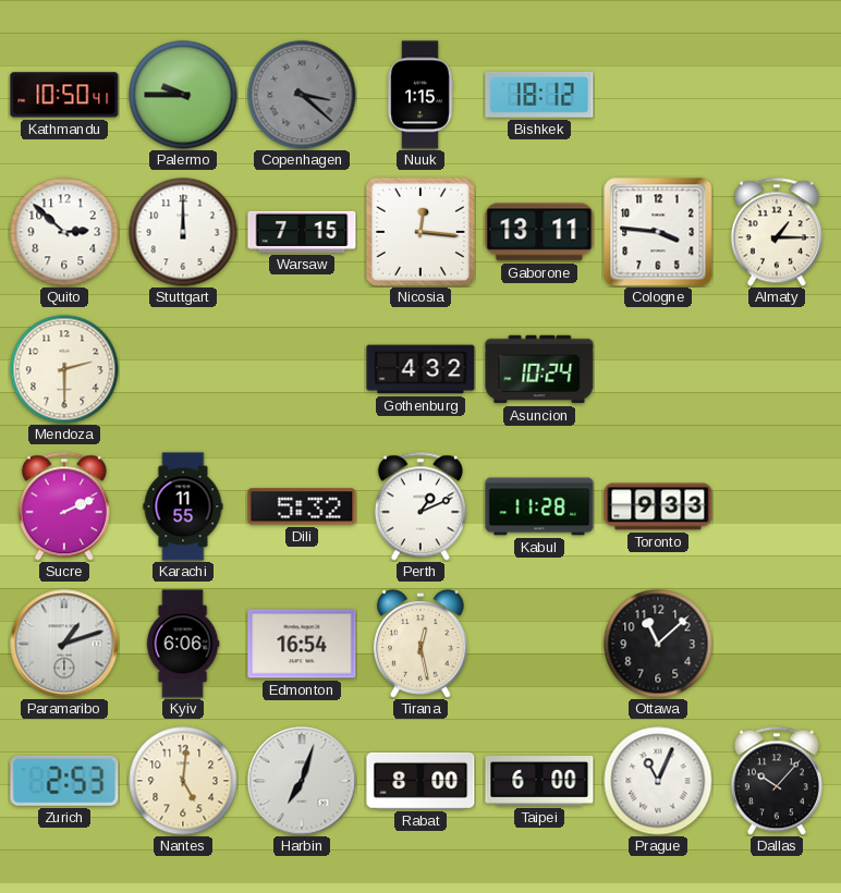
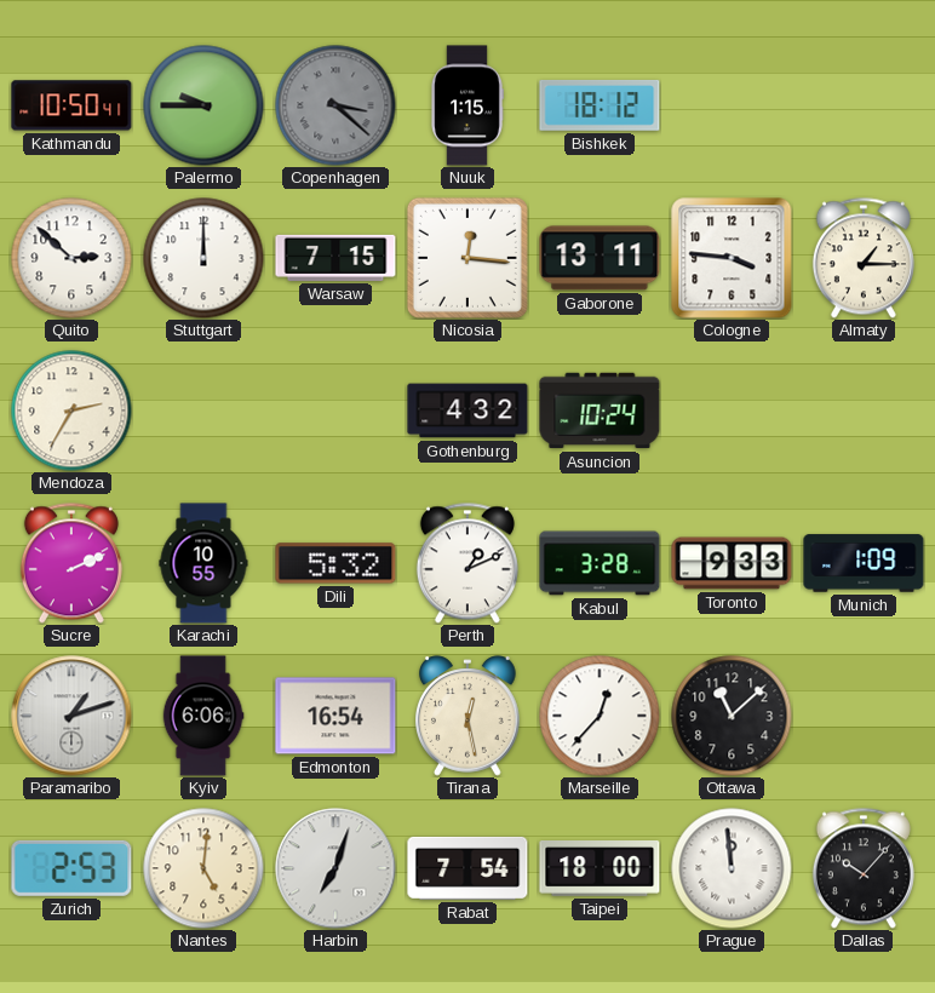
Mendoza: 2:30 -> 2:35
Karachi: 11:55 -> 10:55
Kabul: 11:28 -> 3:28
Munich: none -> 1:09
Marseille: none -> 12:37
Rabat: 8:00 -> 7:54
Taipei: 6:00 -> 18:00
Prague: 11:04 -> 11:59
